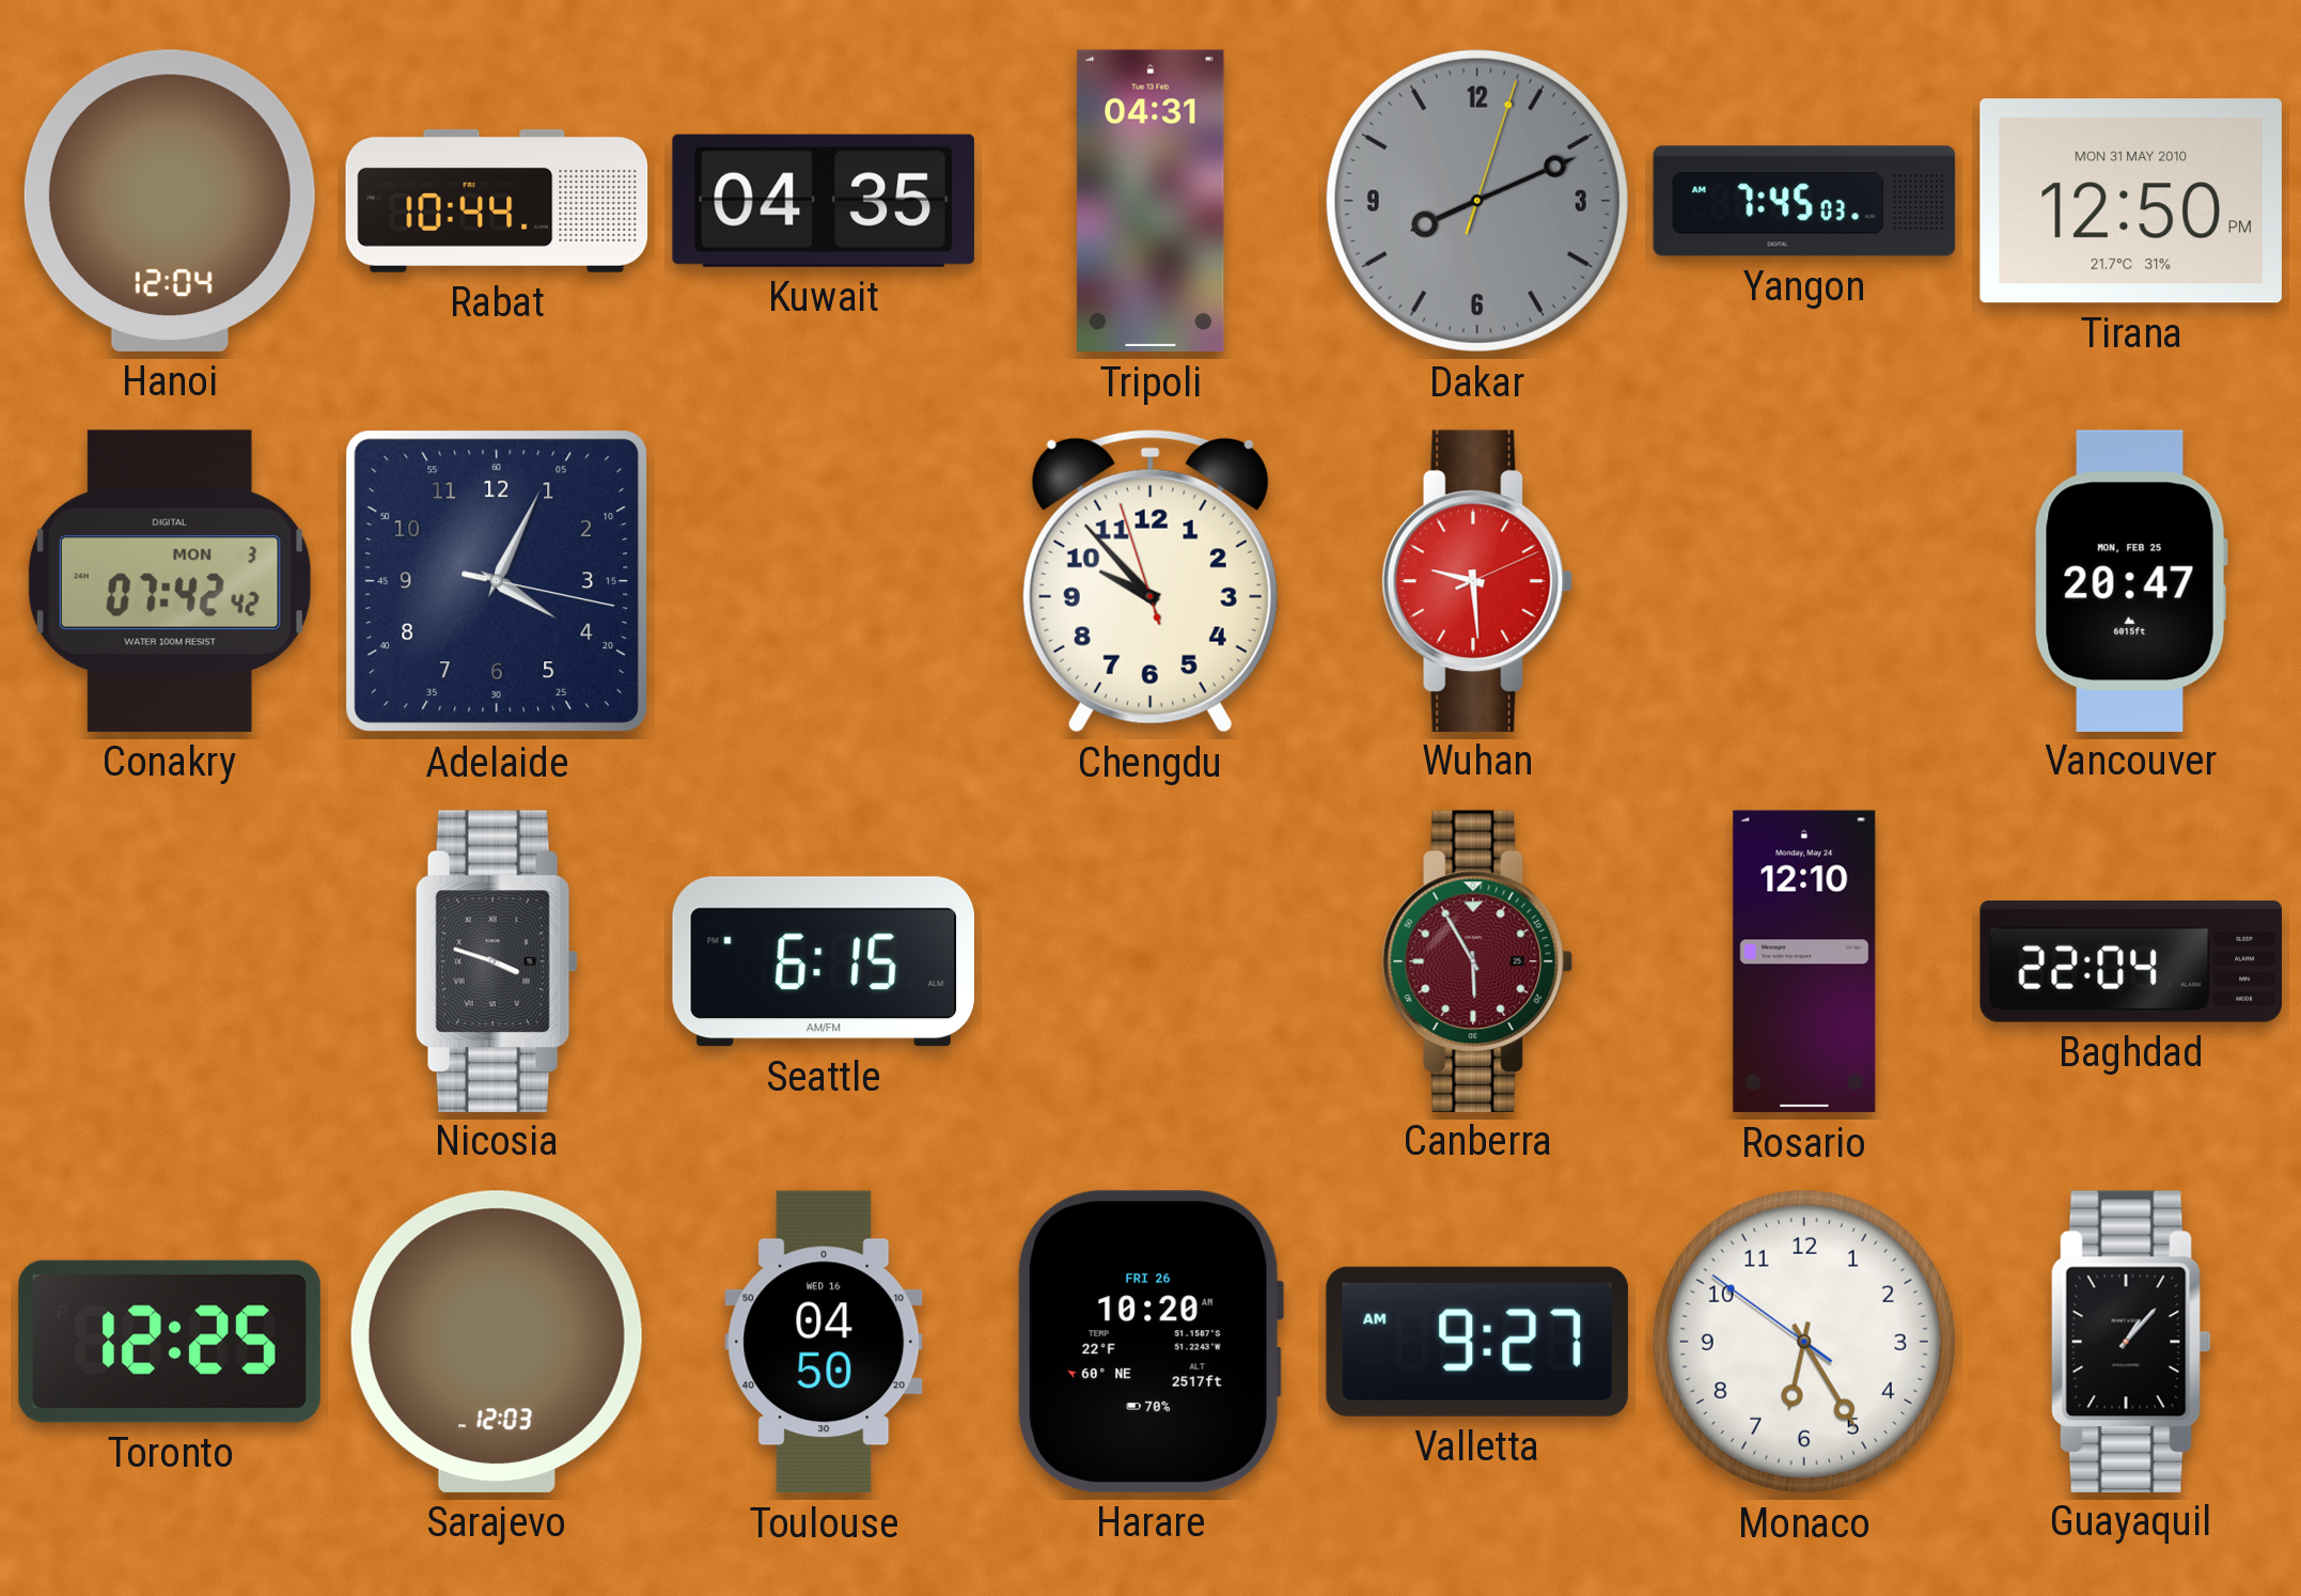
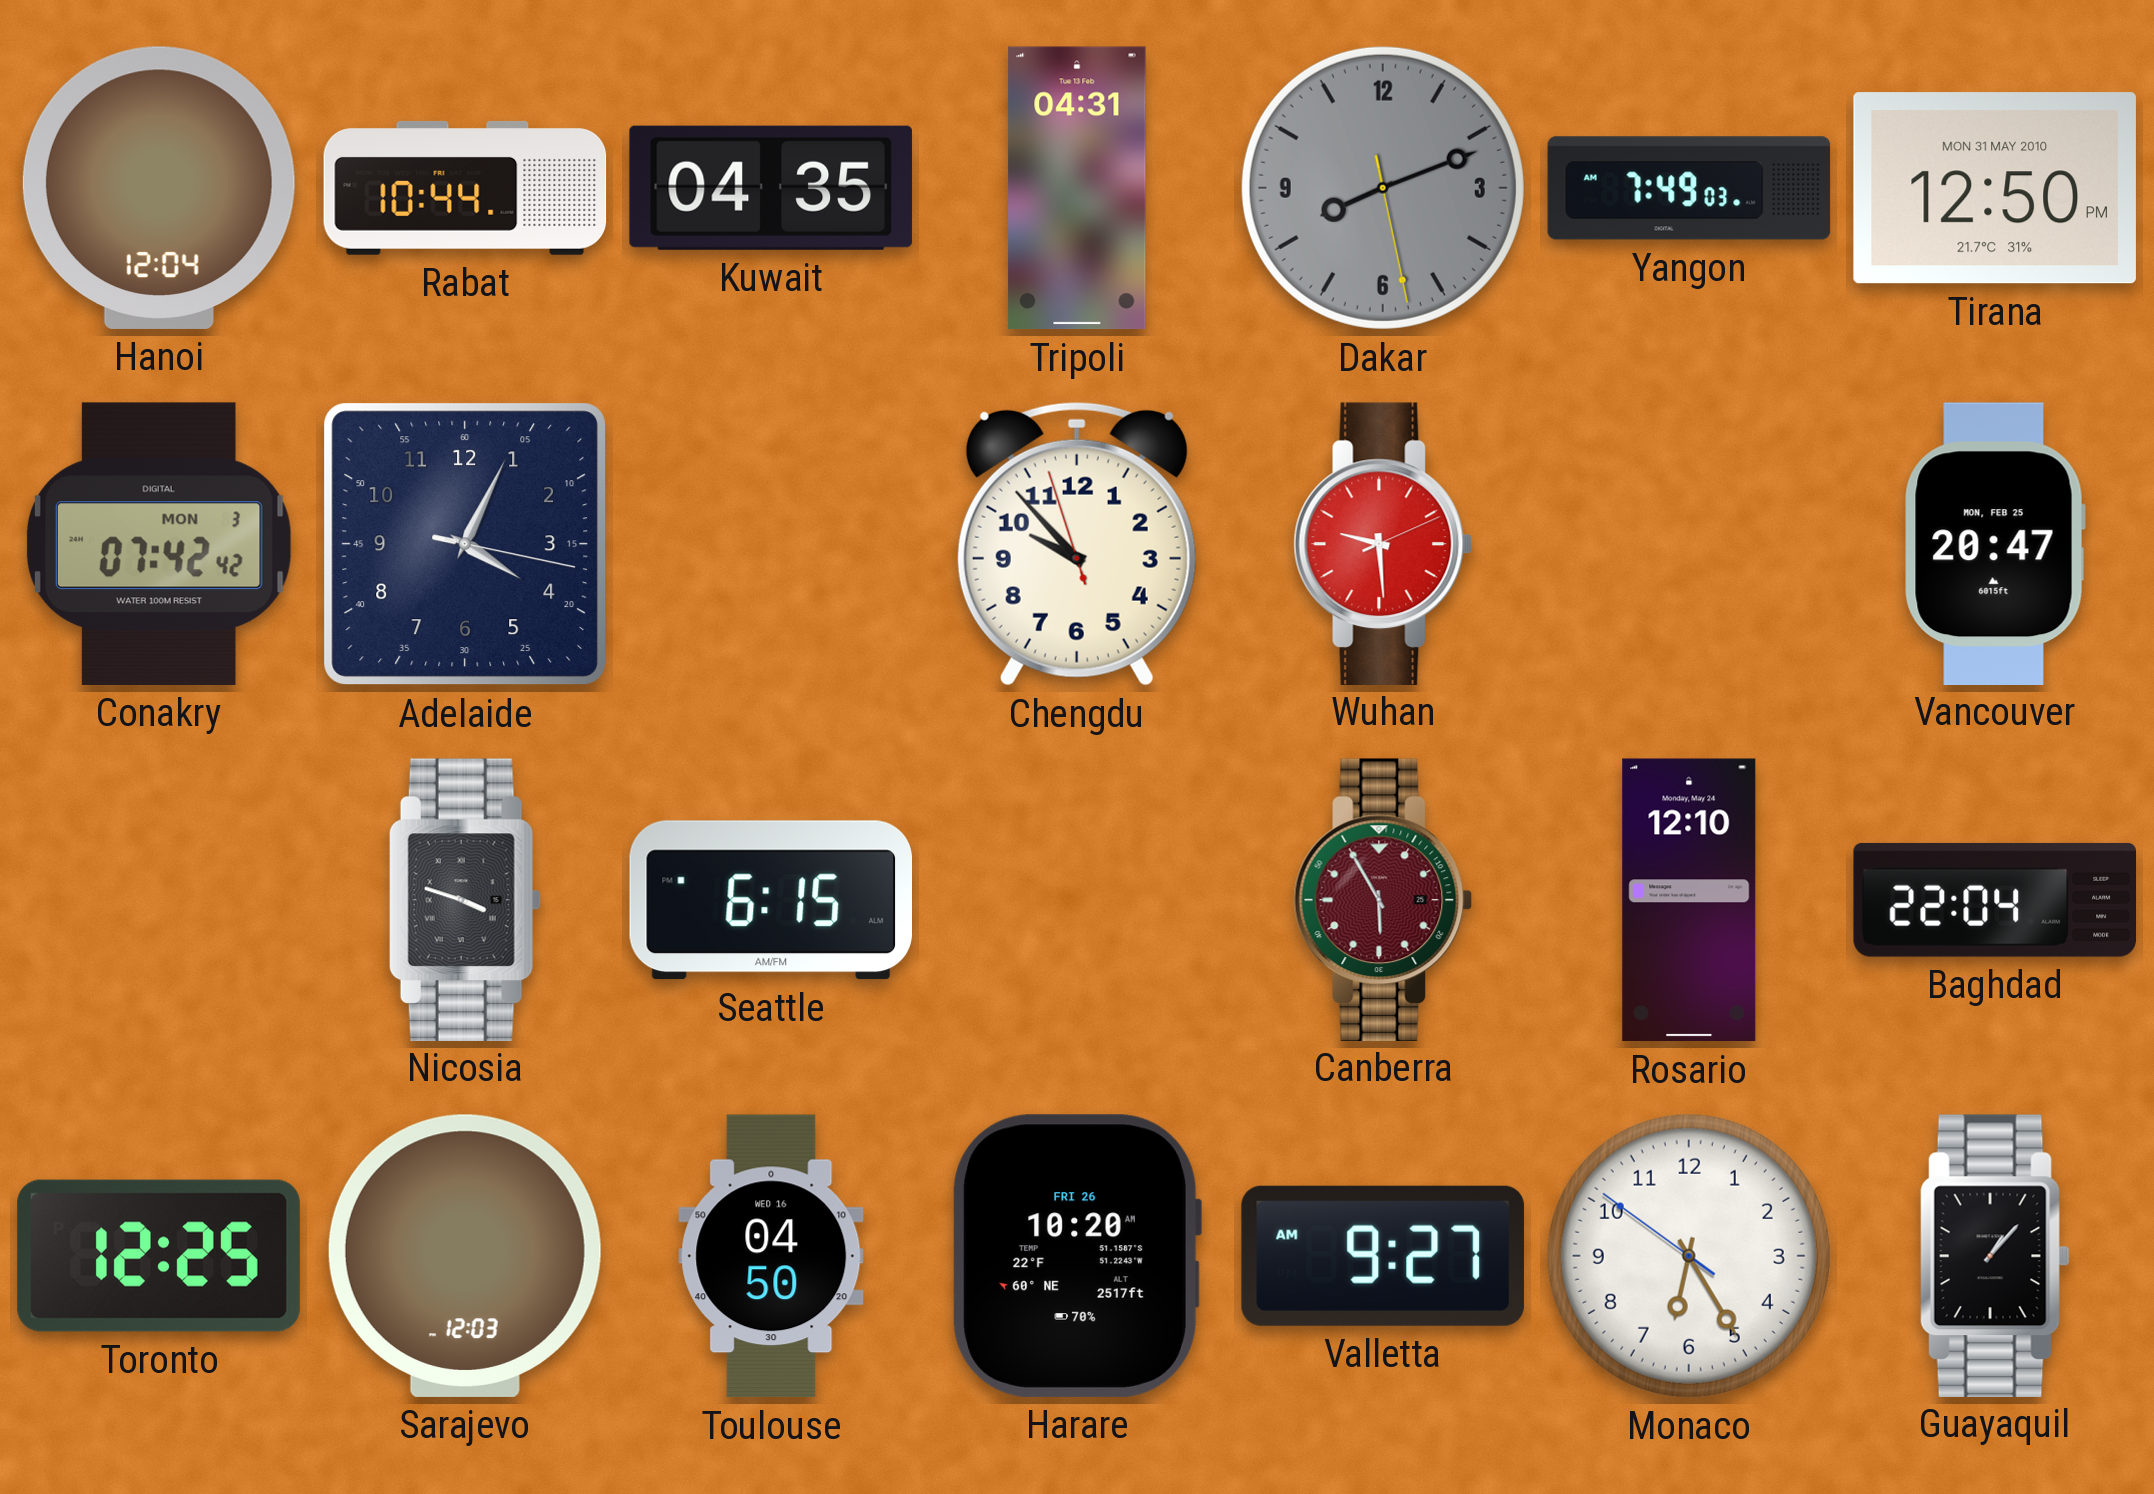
Dakar: 8:11:03 -> 8:11:28
Yangon: 7:45 -> 7:49
